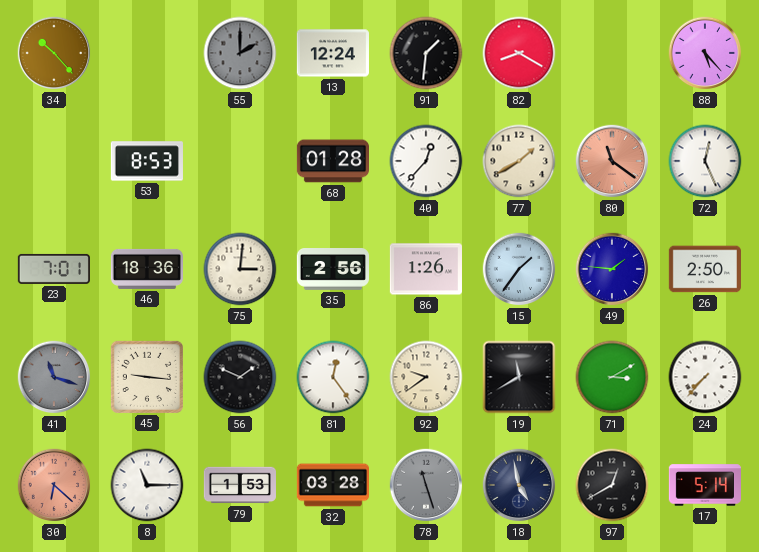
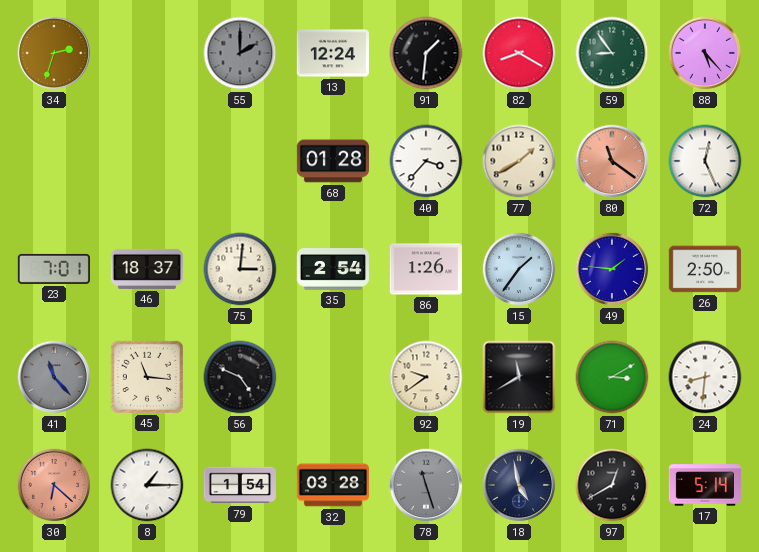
34: 10:23 -> 2:33
59: none -> 8:54
53: 8:53 -> none
40: 12:37 -> 3:37
46: 18:36 -> 18:37
35: 2:56 -> 2:54
41: 11:18 -> 11:23
45: 9:16 -> 11:16
56: 1:49 -> 4:49
81: 12:24 -> none
24: 7:37 -> 8:31
8: 11:15 -> 1:15
79: 1:53 -> 1:54
